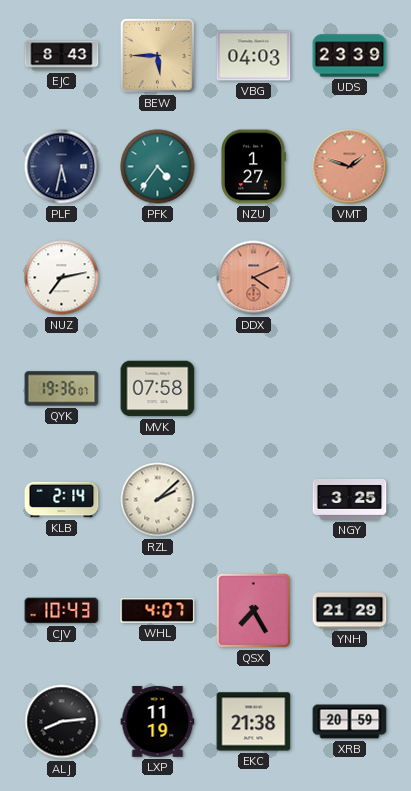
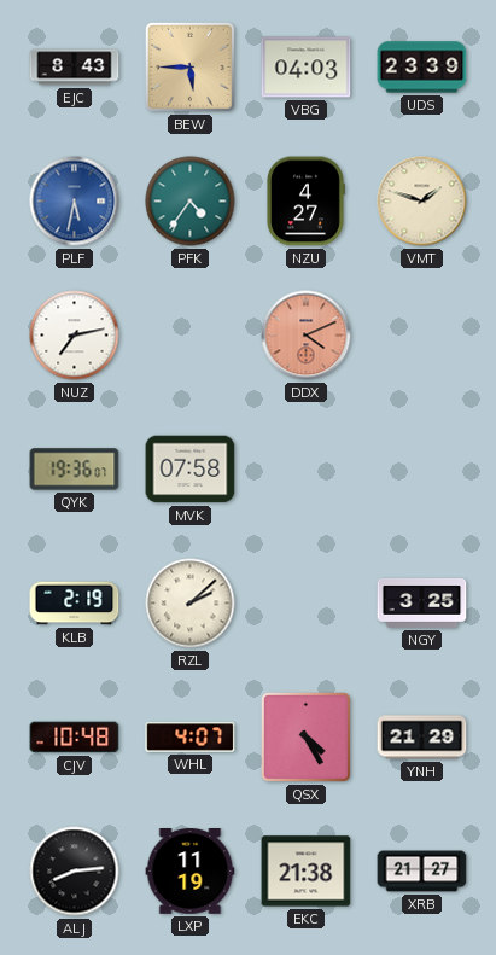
PLF dial: navy -> blue
NZU: 1:27 -> 4:27
VMT dial: salmon -> cream
KLB: 2:14 -> 2:19
CJV: 10:43 -> 10:48
QSX: 7:25 -> 4:25
XRB: 20:59 -> 21:27
